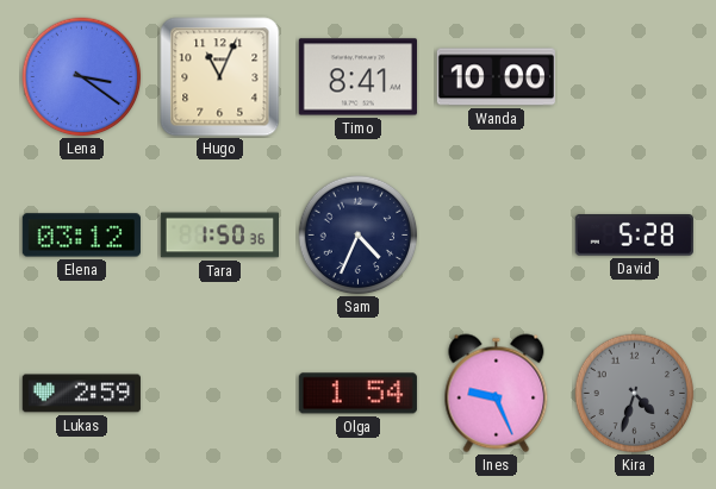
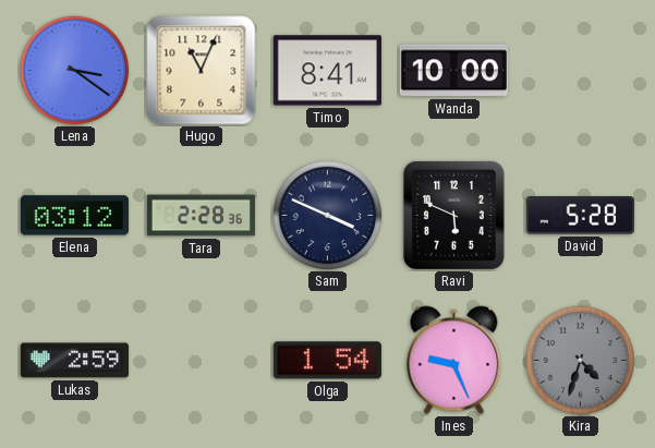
Tara: 1:50 -> 2:28
Sam: 4:34 -> 3:49
Ravi: none -> 5:49
